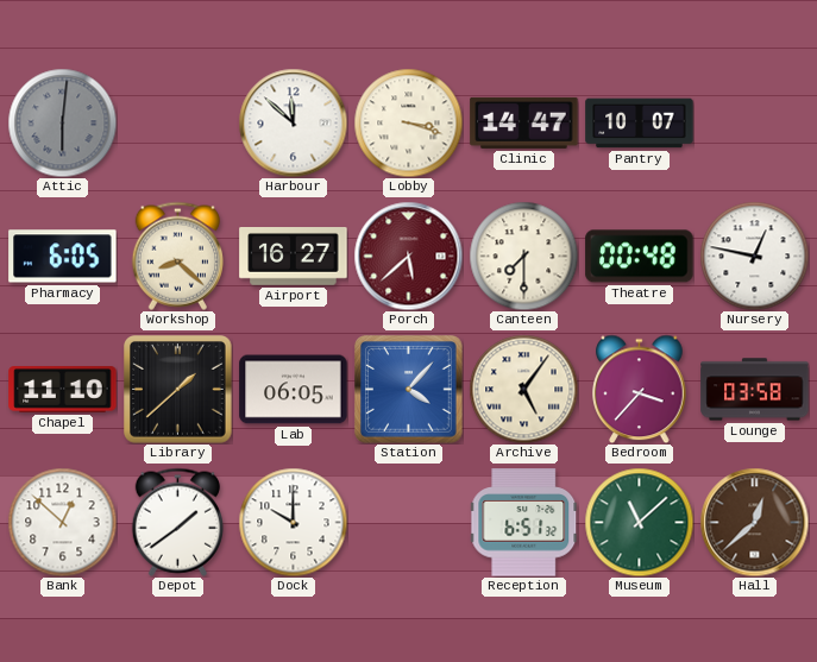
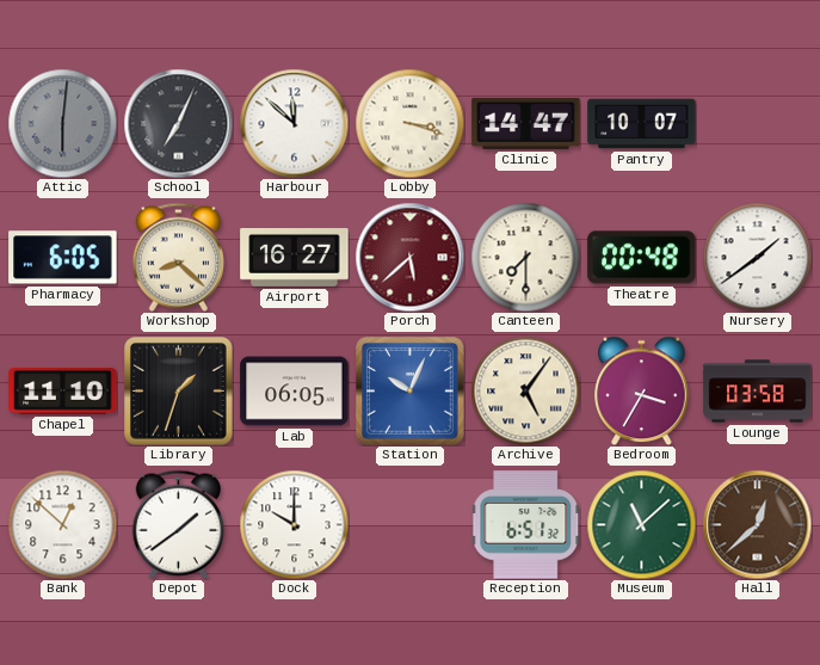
School: none -> 7:04
Nursery: 12:47 -> 1:39
Library: 1:38 -> 1:33
Station: 4:07 -> 10:04
Bedroom: 3:37 -> 3:35
